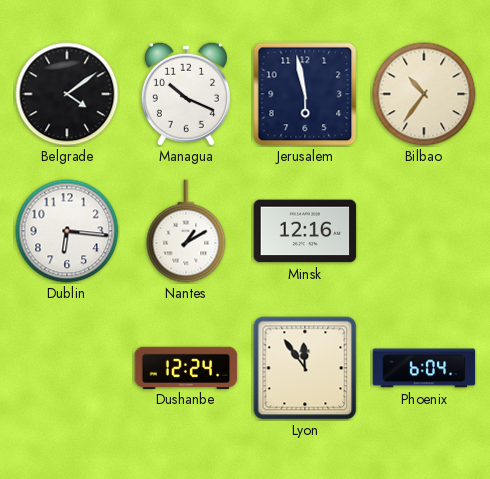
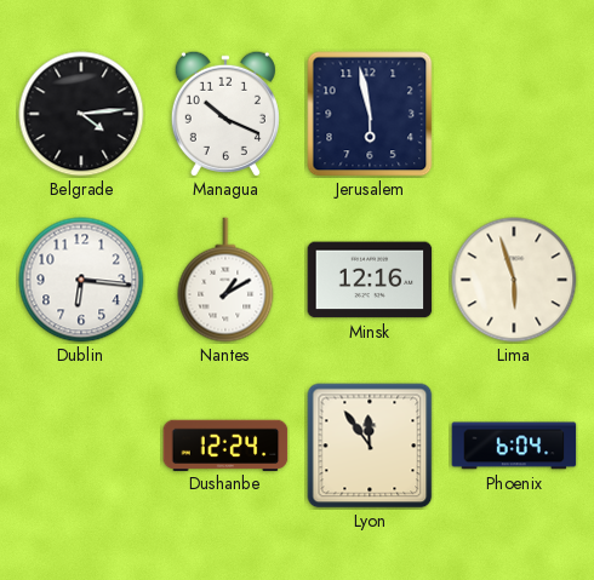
Belgrade: 4:09 -> 4:14
Bilbao: 10:36 -> none
Lima: none -> 5:57
